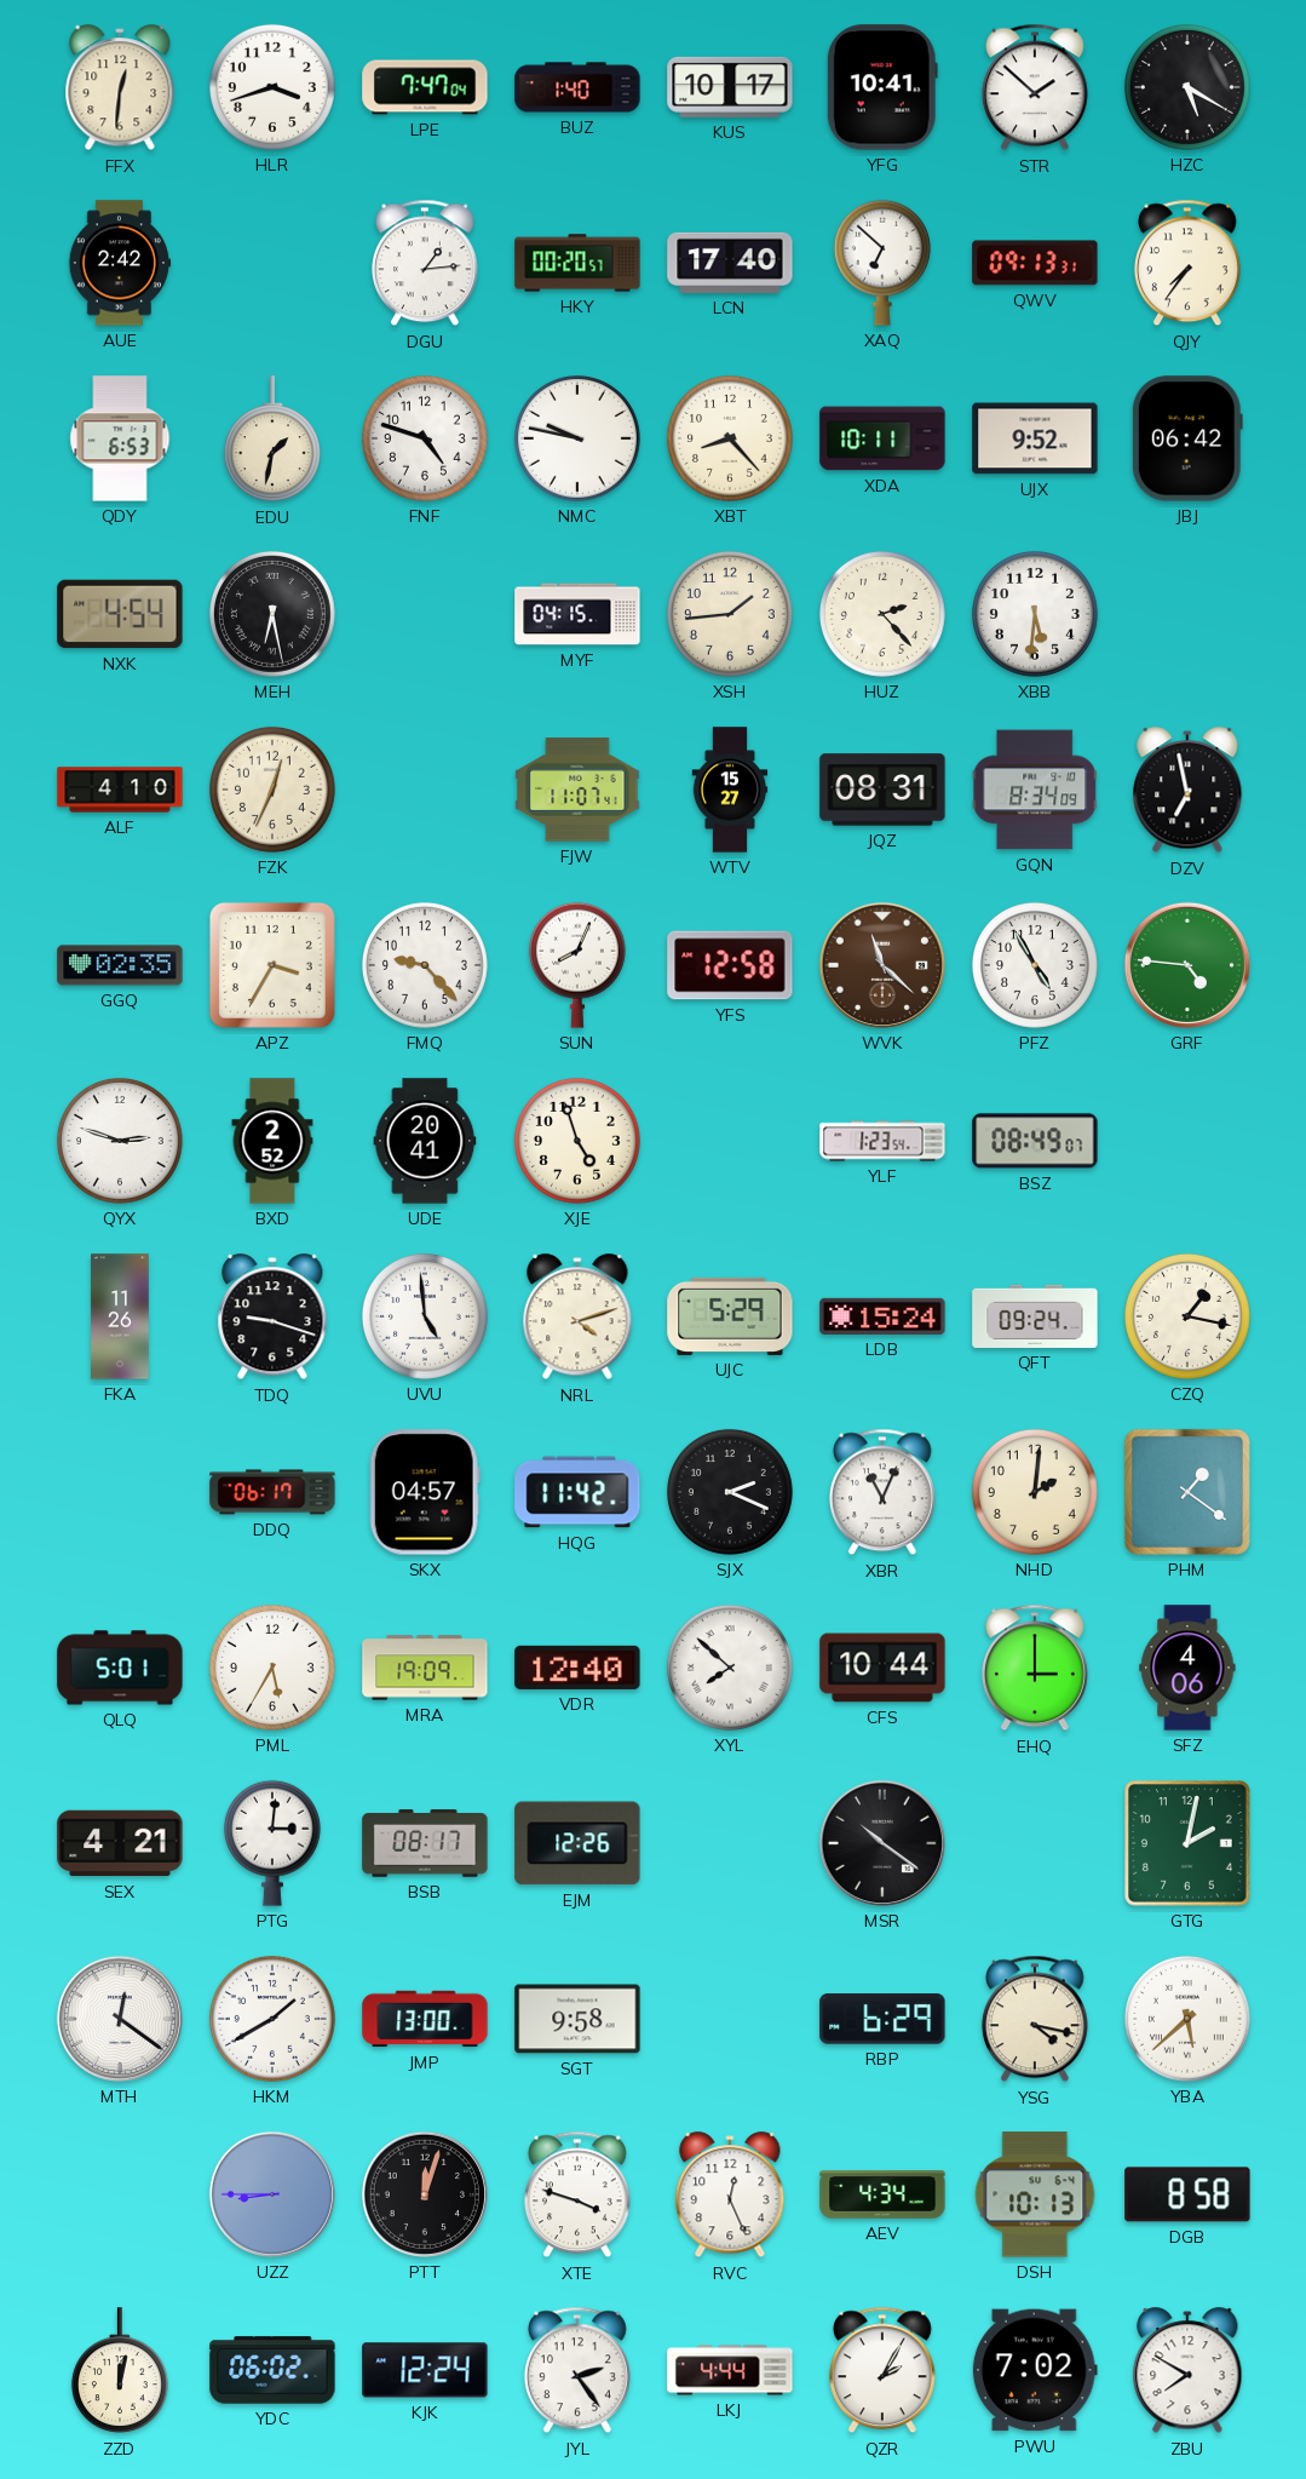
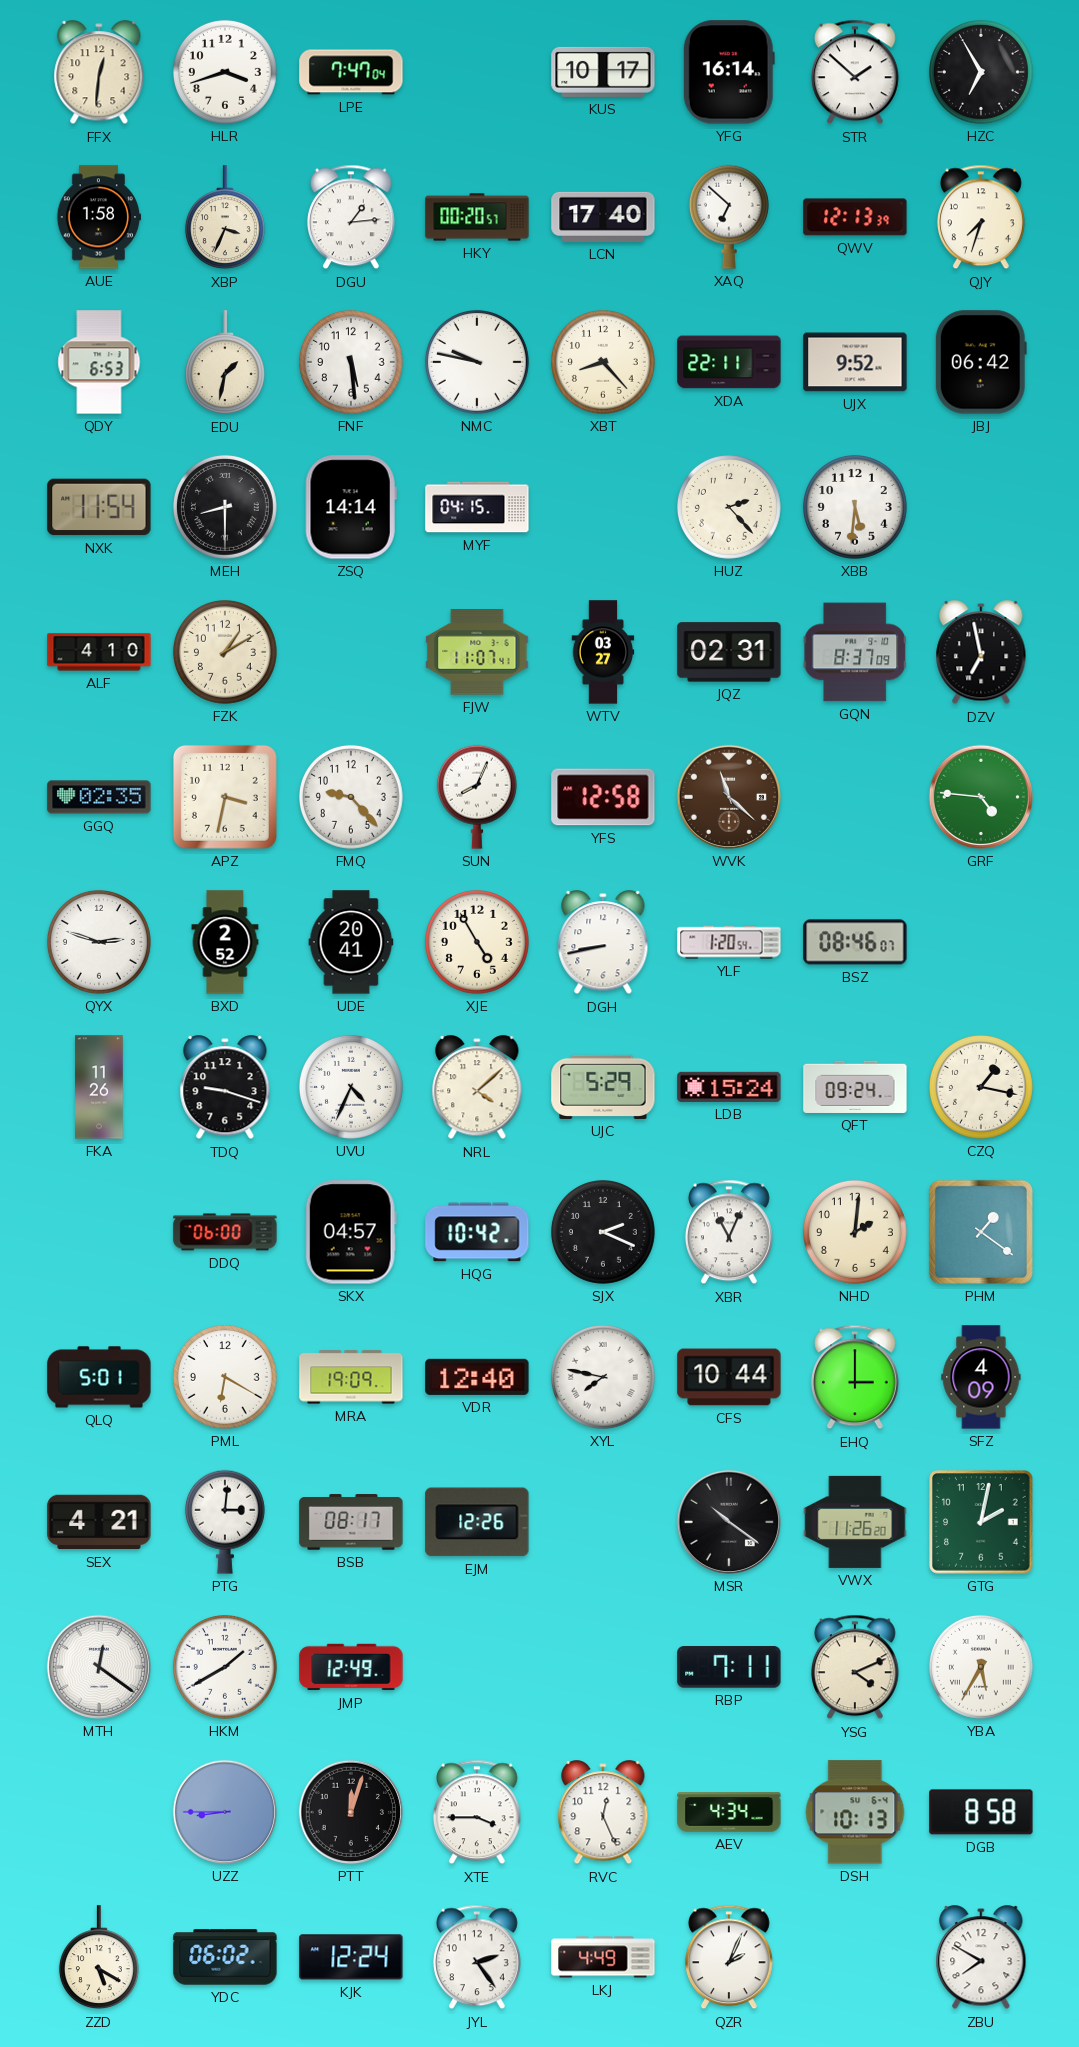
BUZ: 1:40 -> none
YFG: 10:41 -> 16:14
HZC: 5:20 -> 6:55
AUE: 2:42 -> 1:58
XBP: none -> 3:34
QWV: 09:13 -> 12:13
QJY: 7:36 -> 7:33
FNF: 4:48 -> 5:29
XDA: 10:11 -> 22:11
NXK: 4:54 -> 11:54
MEH: 6:28 -> 8:30
ZSQ: none -> 14:14
XSH: 1:44 -> none
FZK: 12:34 -> 1:10
WTV: 15:27 -> 03:27
JQZ: 08:31 -> 02:31
GQN: 8:34 -> 8:37
APZ: 3:35 -> 3:32
PFZ: 4:55 -> none
XJE: 4:57 -> 4:55
DGH: none -> 8:43
YLF: 1:23 -> 1:20
BSZ: 08:49 -> 08:46
UVU: 4:59 -> 4:34
NRL: 4:12 -> 4:08
DDQ: 06:17 -> 06:00
HQG: 11:42 -> 10:42
PML: 5:35 -> 6:20
XYL: 7:52 -> 7:47
SFZ: 4:06 -> 4:09
VWX: none -> 11:26
JMP: 13:00 -> 12:49
SGT: 9:58 -> none
RBP: 6:29 -> 7:11
YSG: 4:17 -> 4:11
YBA: 5:38 -> 5:35
XTE: 3:48 -> 3:45
ZZD: 12:02 -> 5:20
LKJ: 4:44 -> 4:49
QZR: 2:05 -> 2:04
PWU: 7:02 -> none
